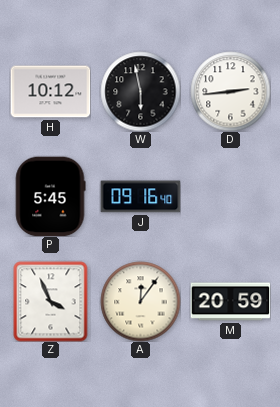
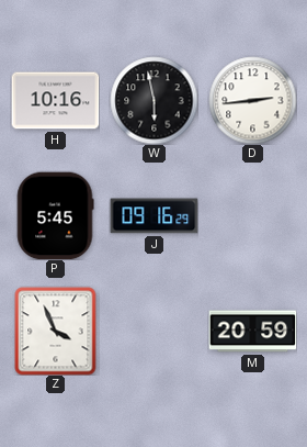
H: 10:12 -> 10:16
J: 09:16:40 -> 09:16:29
A: 12:06 -> none
